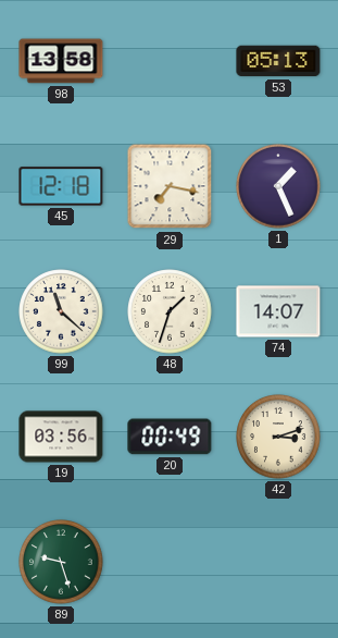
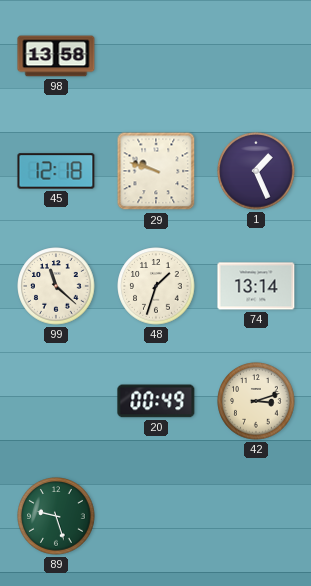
53: 05:13 -> none
29: 7:17 -> 9:48
74: 14:07 -> 13:14
19: 03:56 -> none
